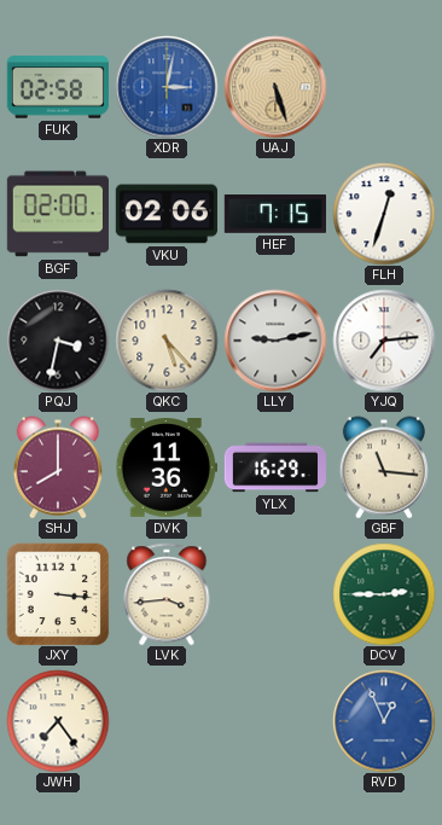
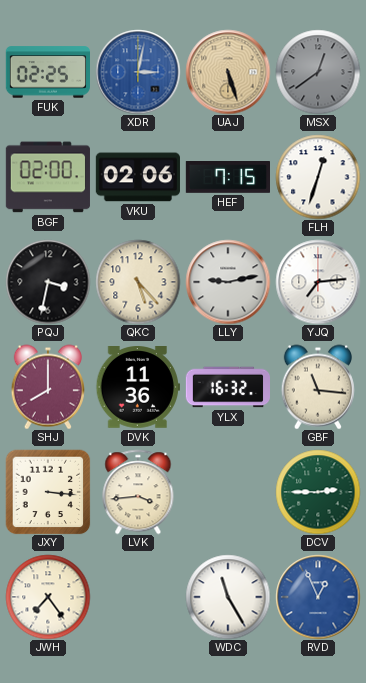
FUK: 02:58 -> 02:25
MSX: none -> 12:39
YLX: 16:29 -> 16:32
WDC: none -> 11:25
